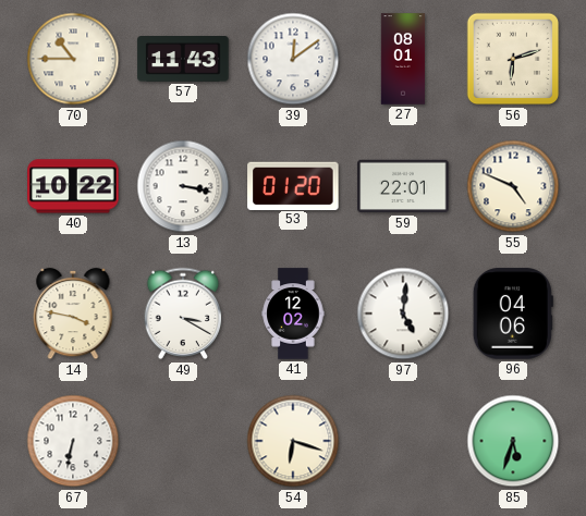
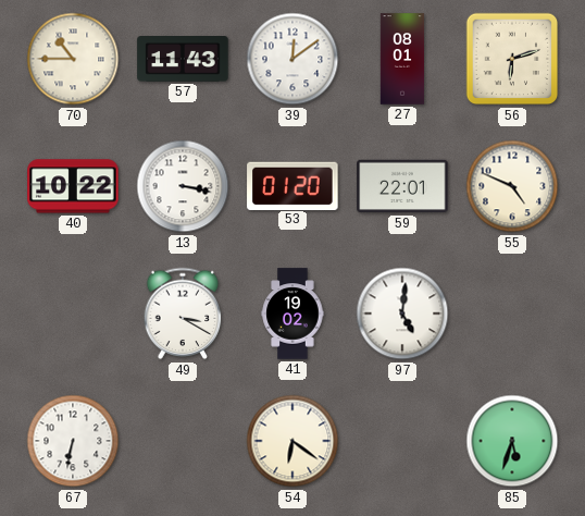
14: 3:47 -> none
41: 12:02 -> 19:02
96: 04:06 -> none
54: 6:18 -> 6:21
